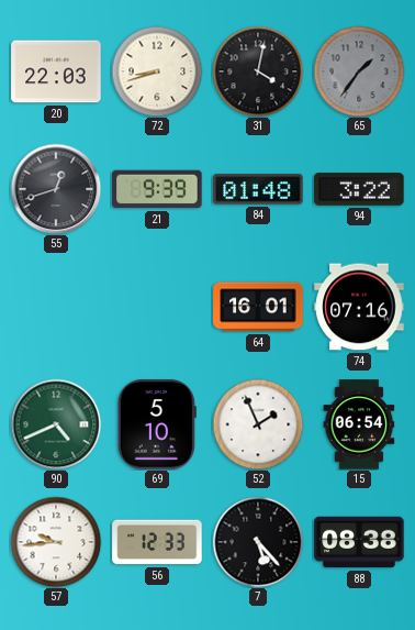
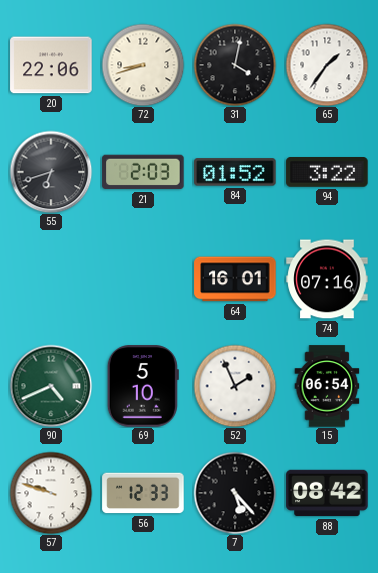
20: 22:03 -> 22:06
65 dial: grey -> white
55: 12:42 -> 6:42
21: 9:39 -> 2:03
84: 01:48 -> 01:52
57: 9:44 -> 9:48
88: 08:38 -> 08:42
